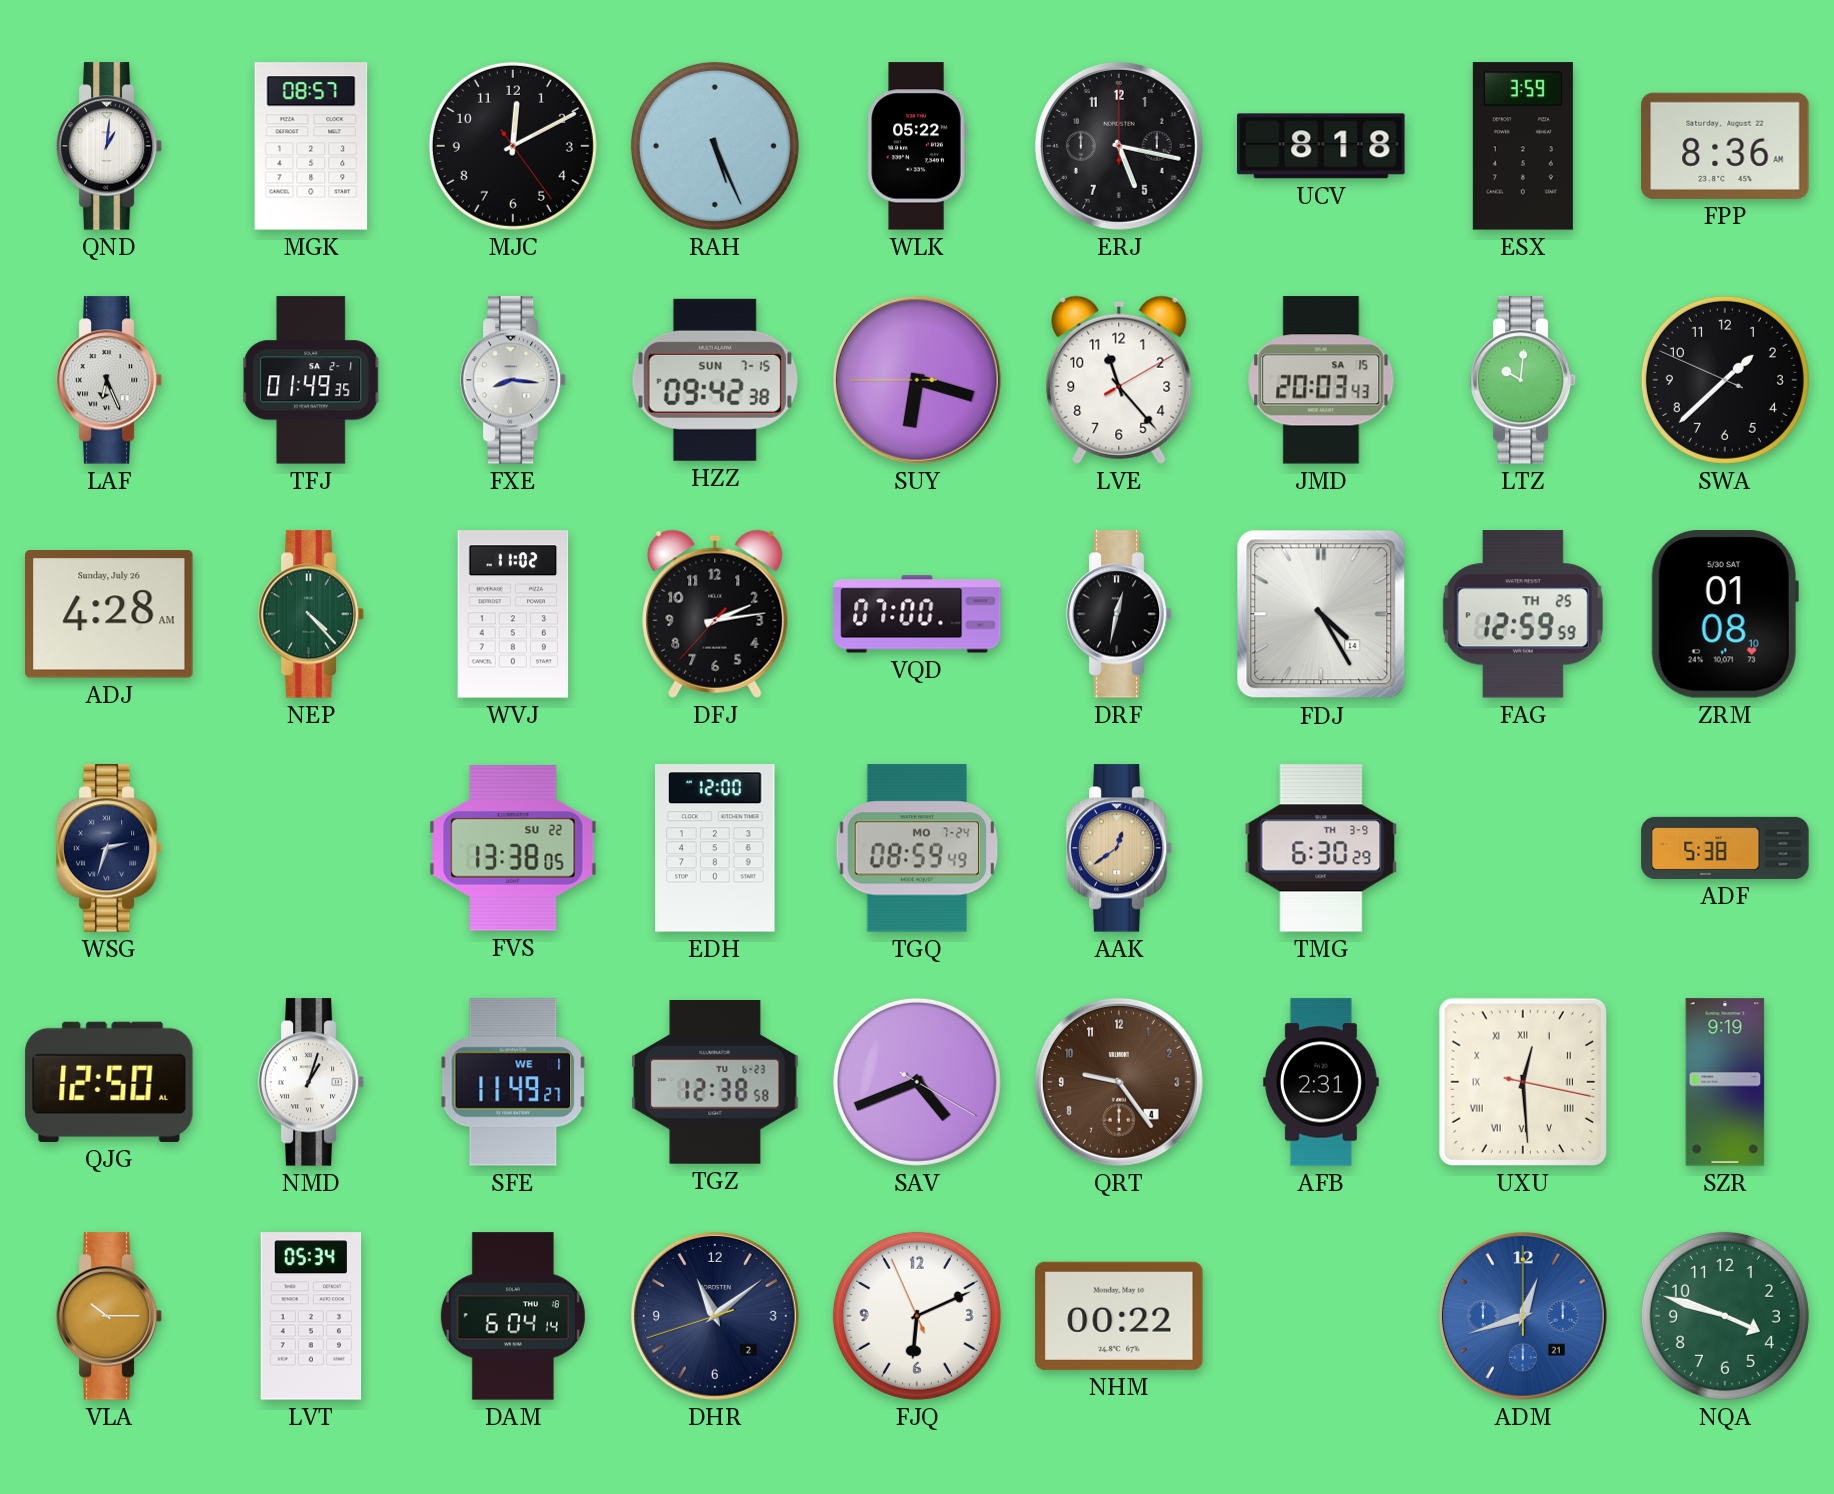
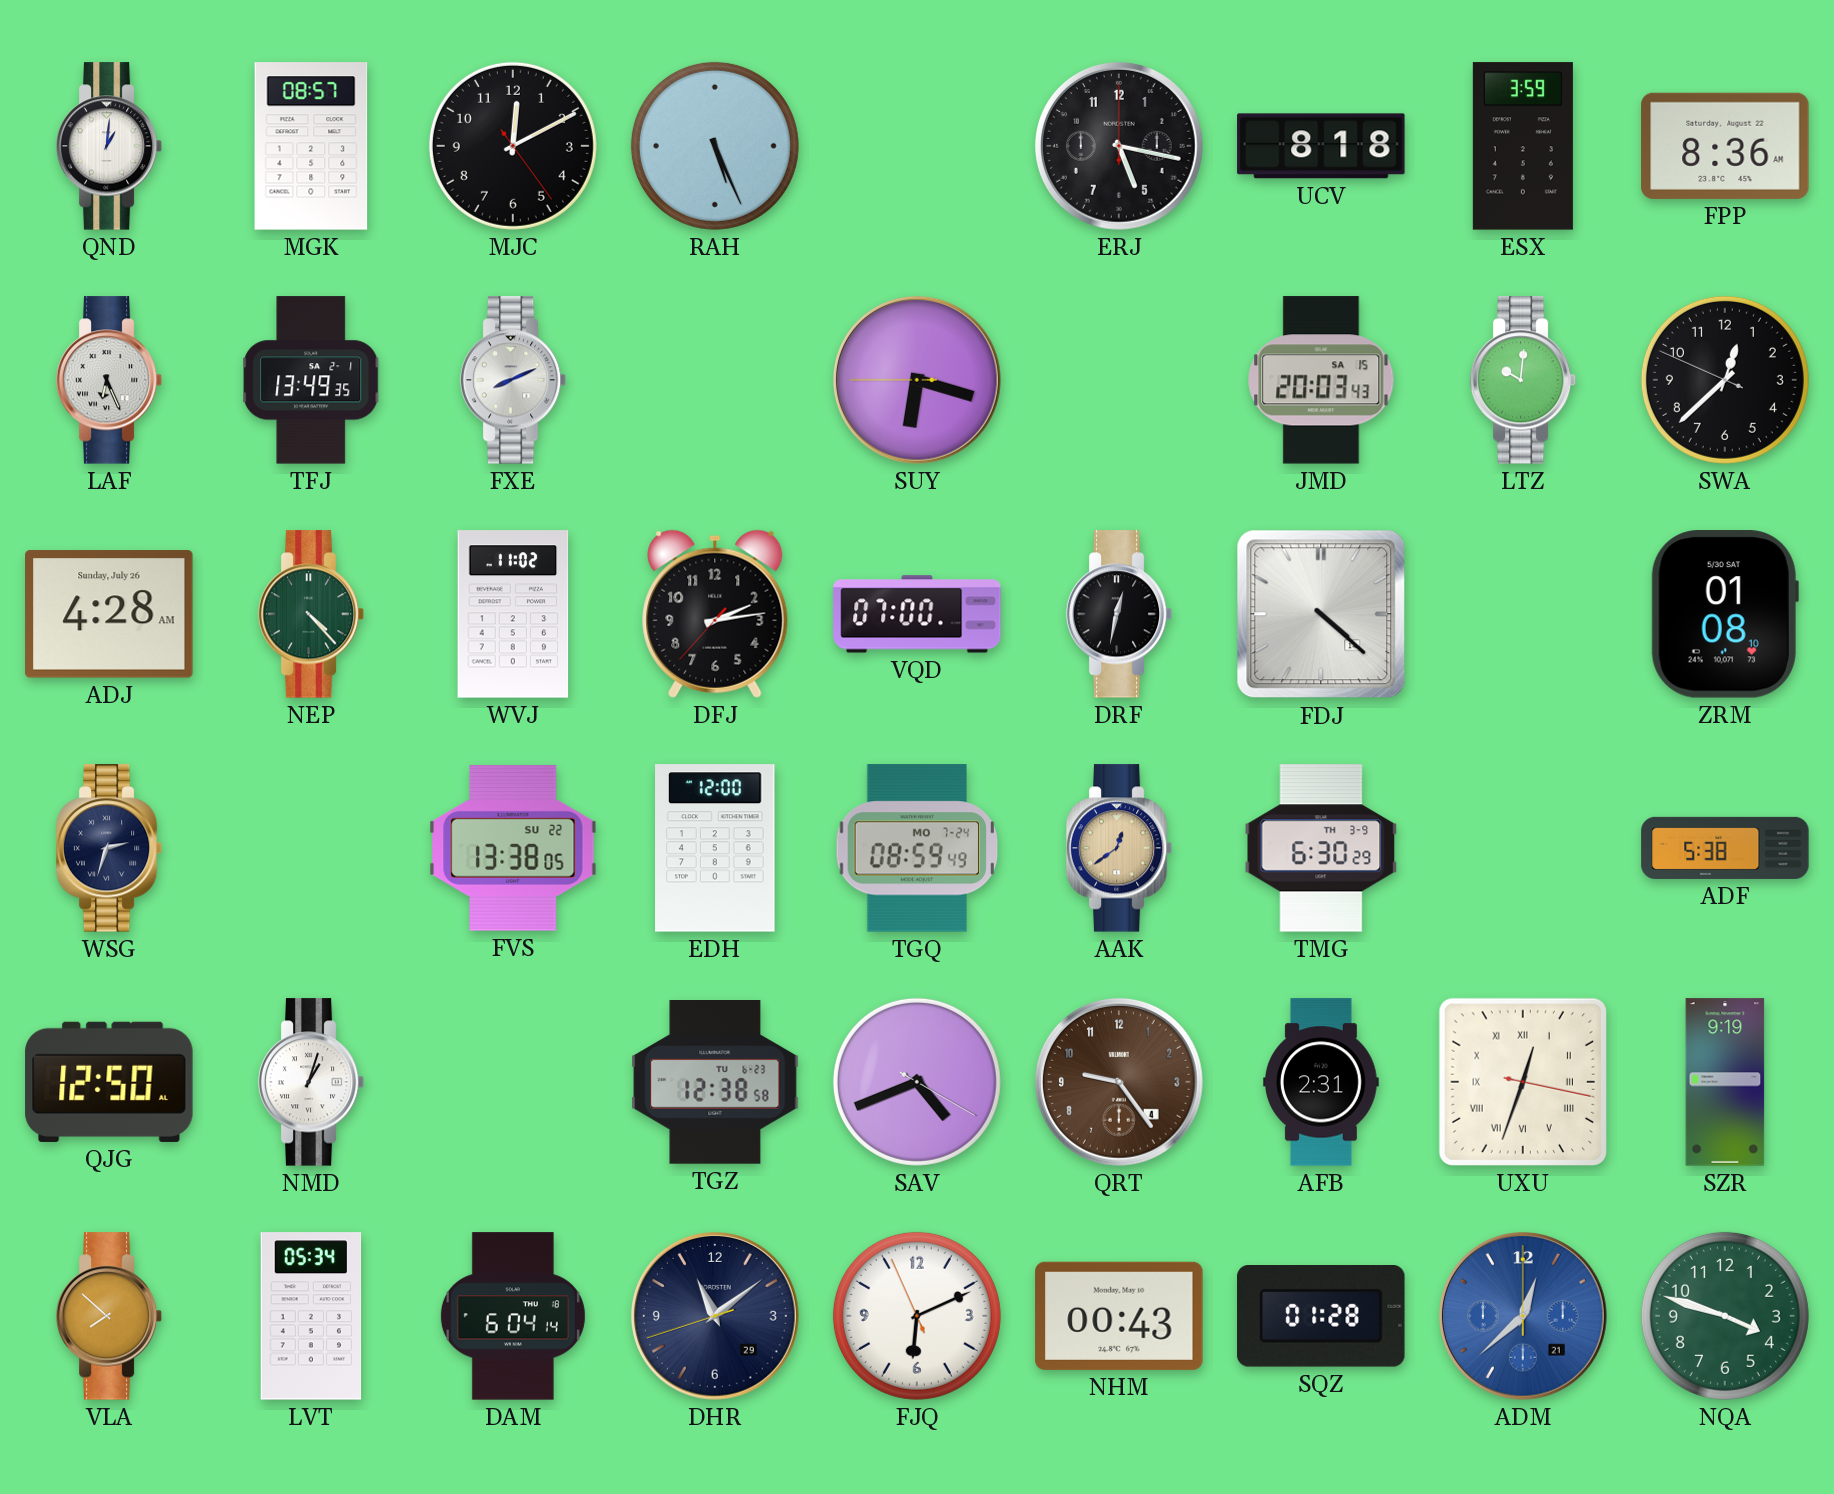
WLK: 05:22 -> none
TFJ: 01:49 -> 13:49
FXE: 8:16 -> 8:11
HZZ: 09:42 -> none
LVE: 11:23 -> none
SWA: 1:37 -> 12:37
FDJ: 4:25 -> 4:22
FAG: 12:59 -> none
SFE: 11:49 -> none
UXU: 12:29 -> 12:33
VLA: 10:15 -> 7:52
DHR date: 2 -> 29
NHM: 00:22 -> 00:43
SQZ: none -> 01:28
ADM: 12:42 -> 12:38
